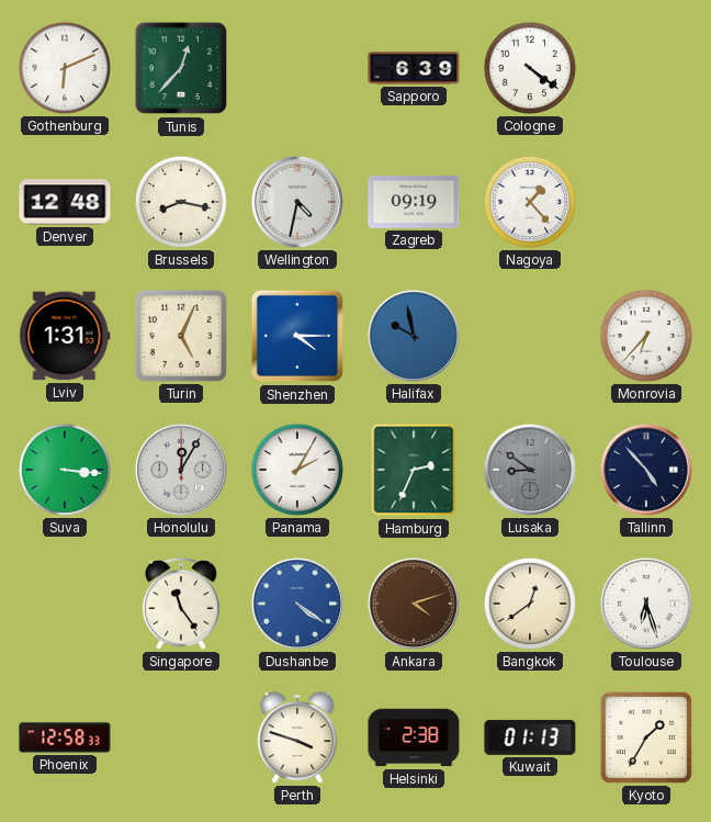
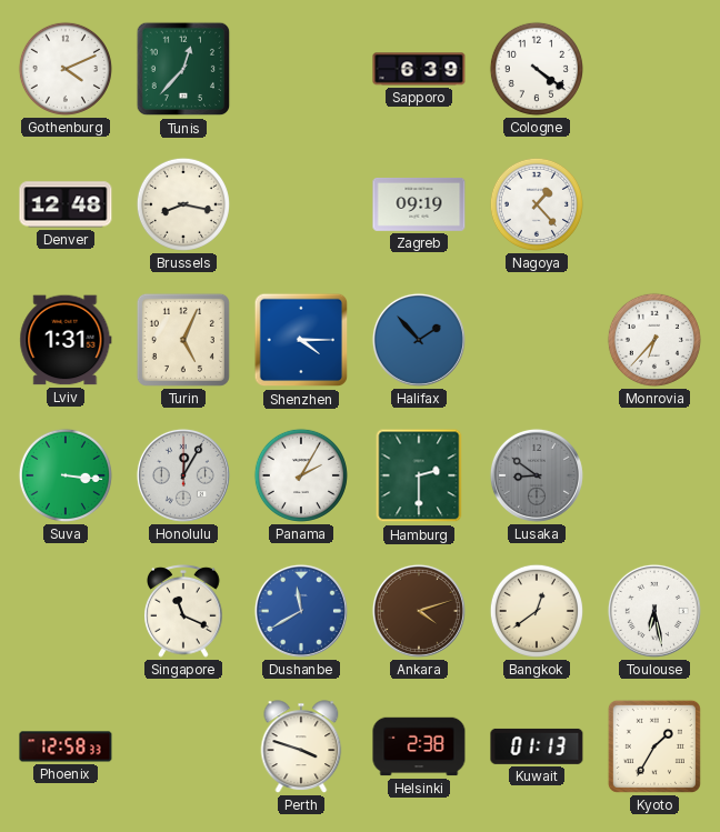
Gothenburg: 6:11 -> 4:11
Wellington: 4:32 -> none
Halifax: 9:58 -> 1:53
Hamburg: 2:34 -> 2:30
Tallinn: 4:53 -> none
Singapore: 11:24 -> 11:19
Dushanbe: 4:21 -> 11:40
Toulouse: 6:27 -> 6:28
